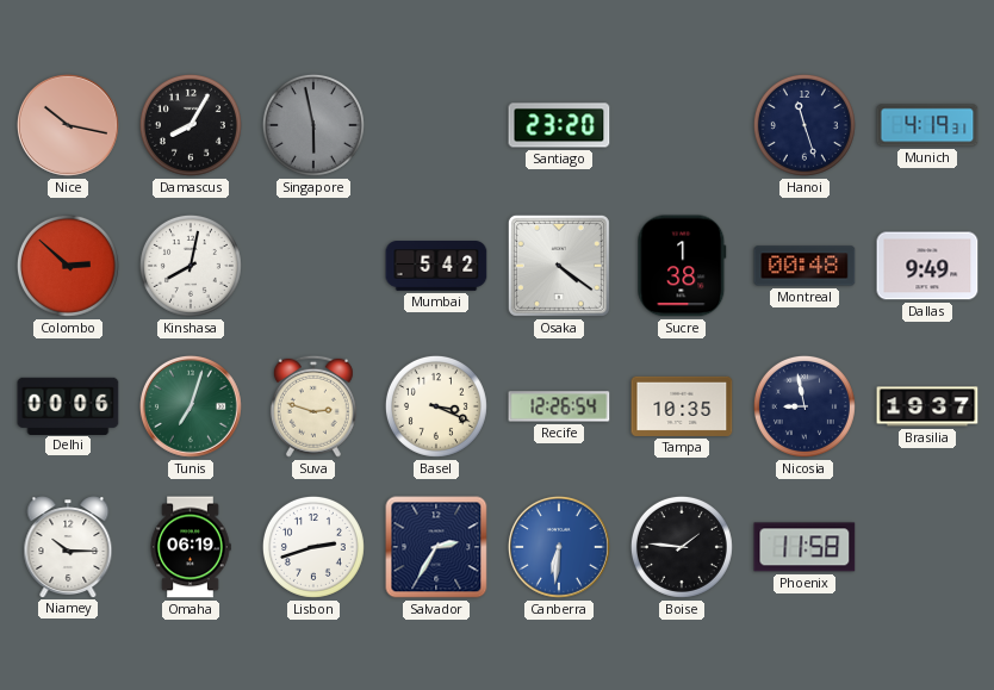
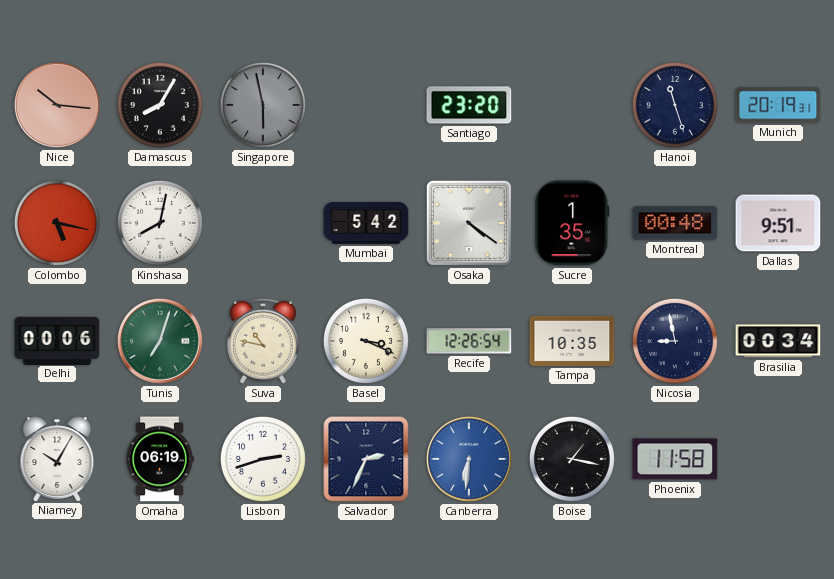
Nice: 10:17 -> 10:16
Munich: 4:19 -> 20:19
Colombo: 2:52 -> 5:17
Sucre: 1:38 -> 1:35
Dallas: 9:49 -> 9:51
Suva: 2:48 -> 10:47
Brasilia: 19:37 -> 00:34
Niamey: 10:15 -> 10:05
Salvador: 2:35 -> 2:34
Boise: 1:46 -> 1:17
